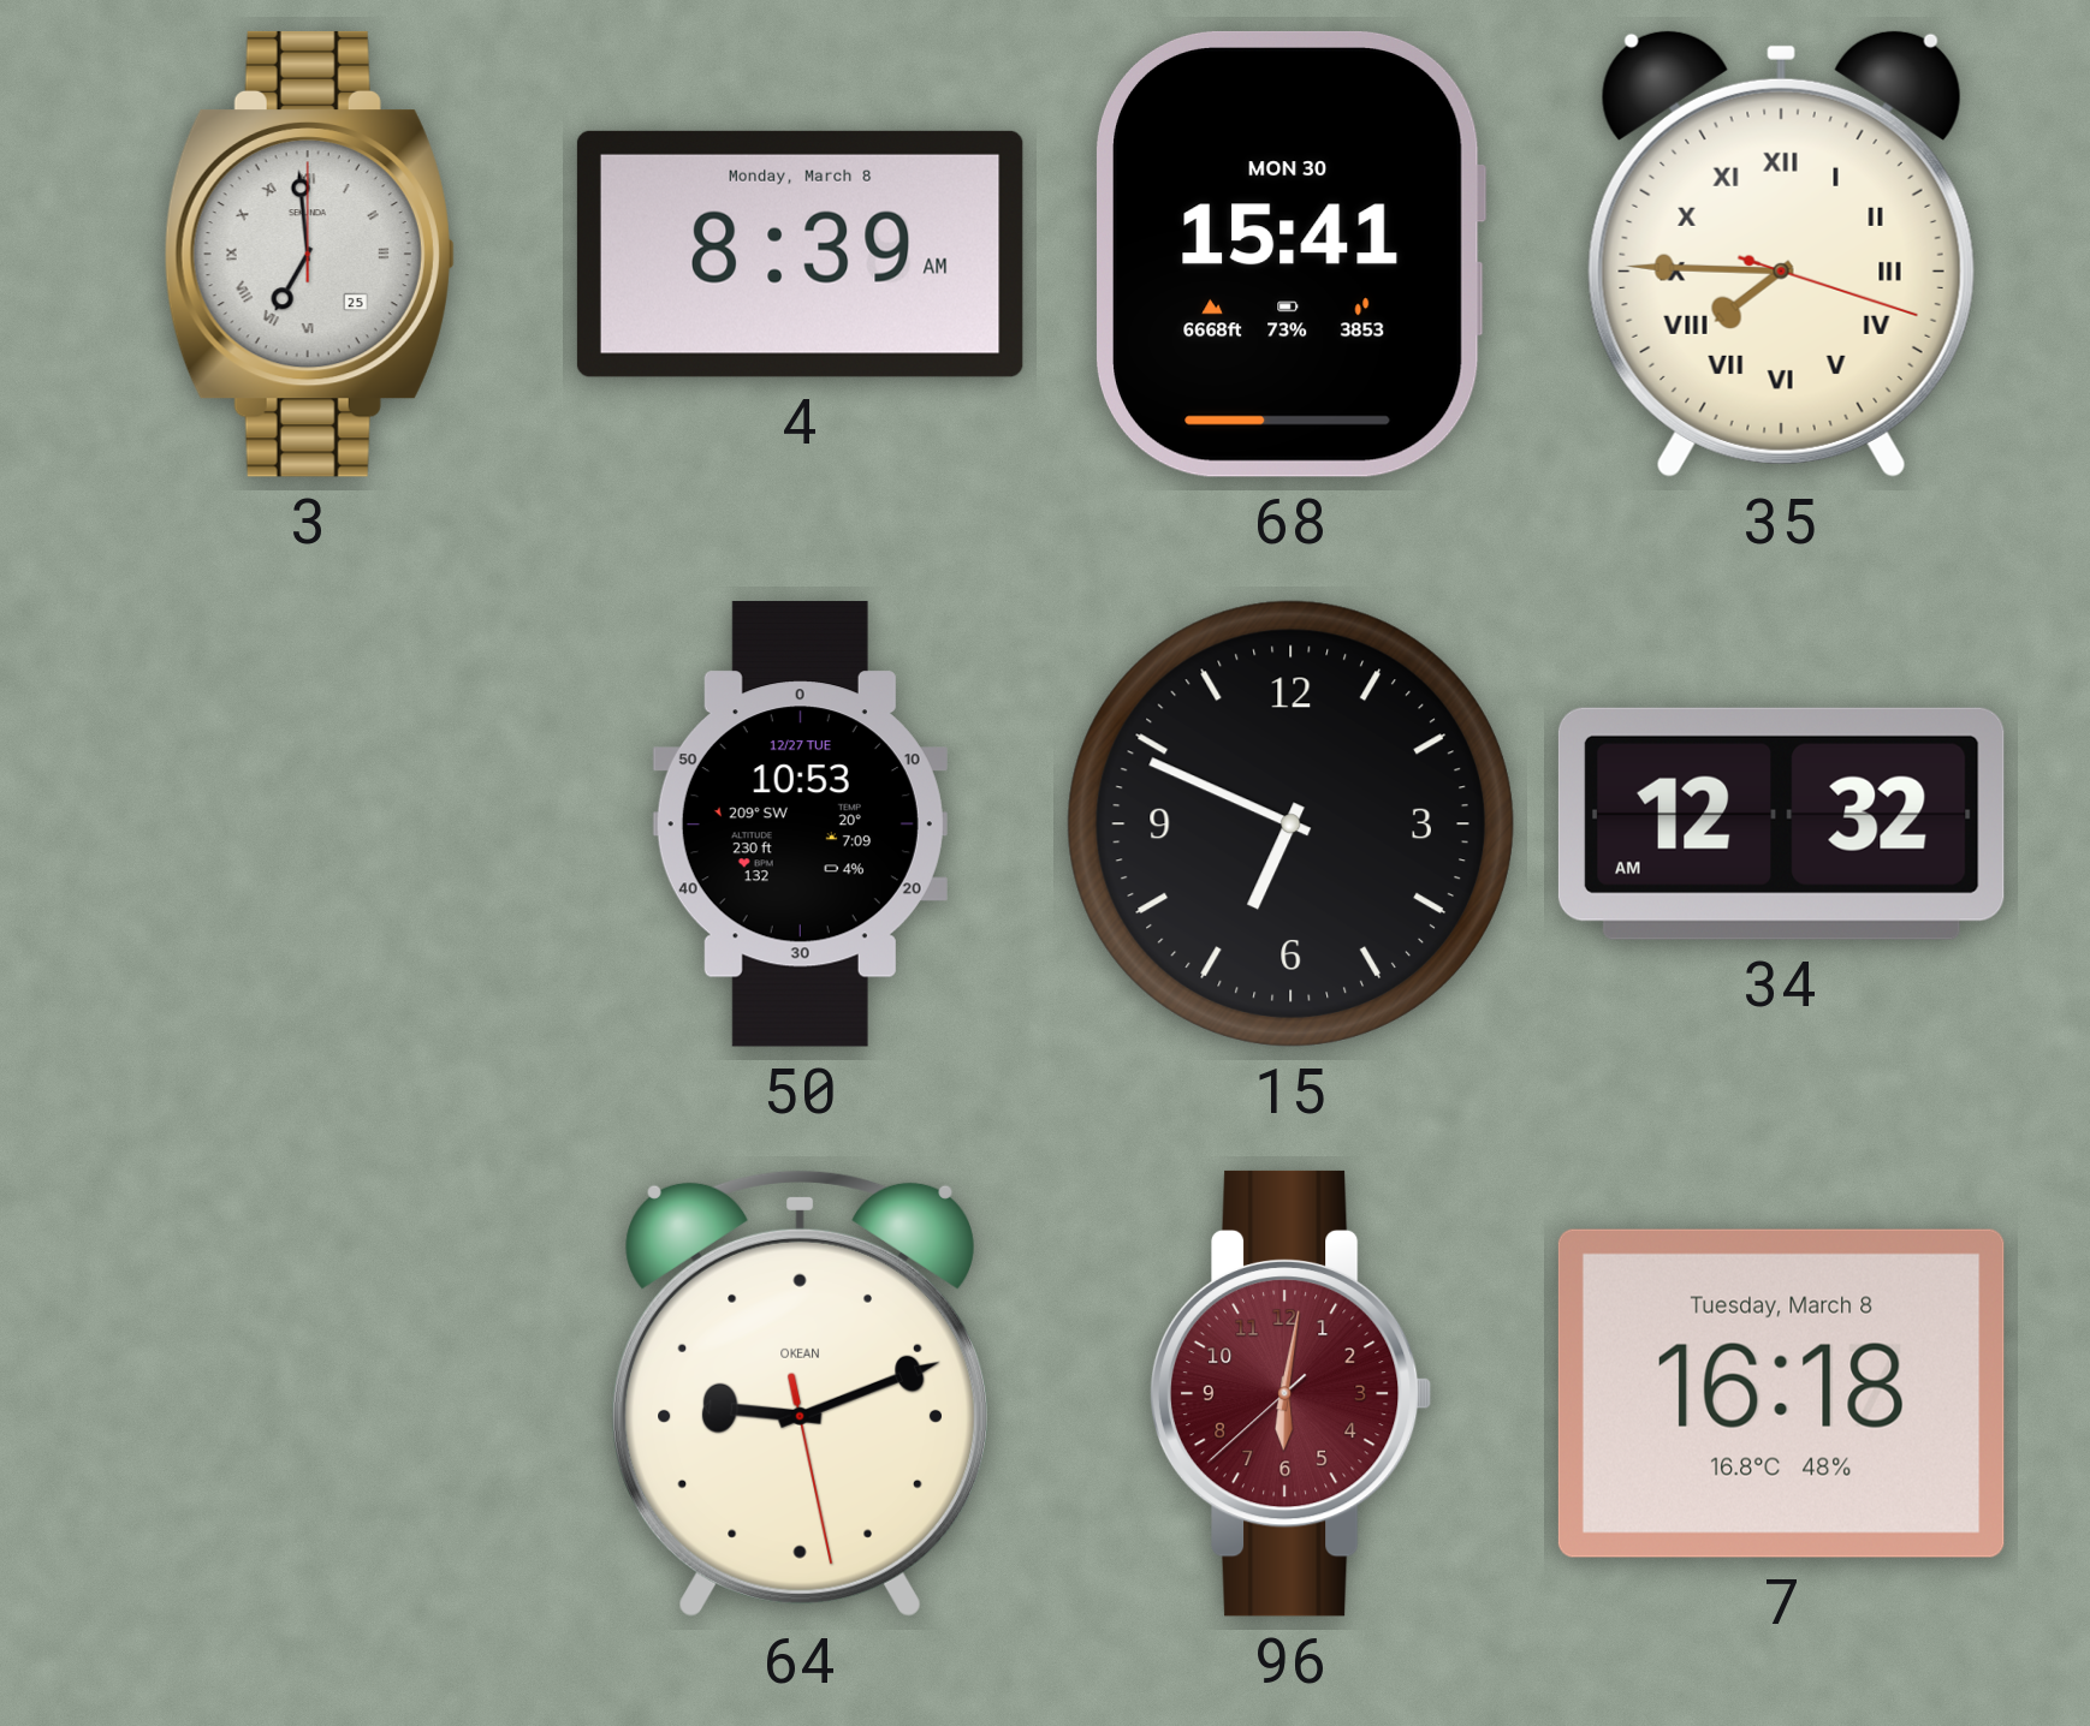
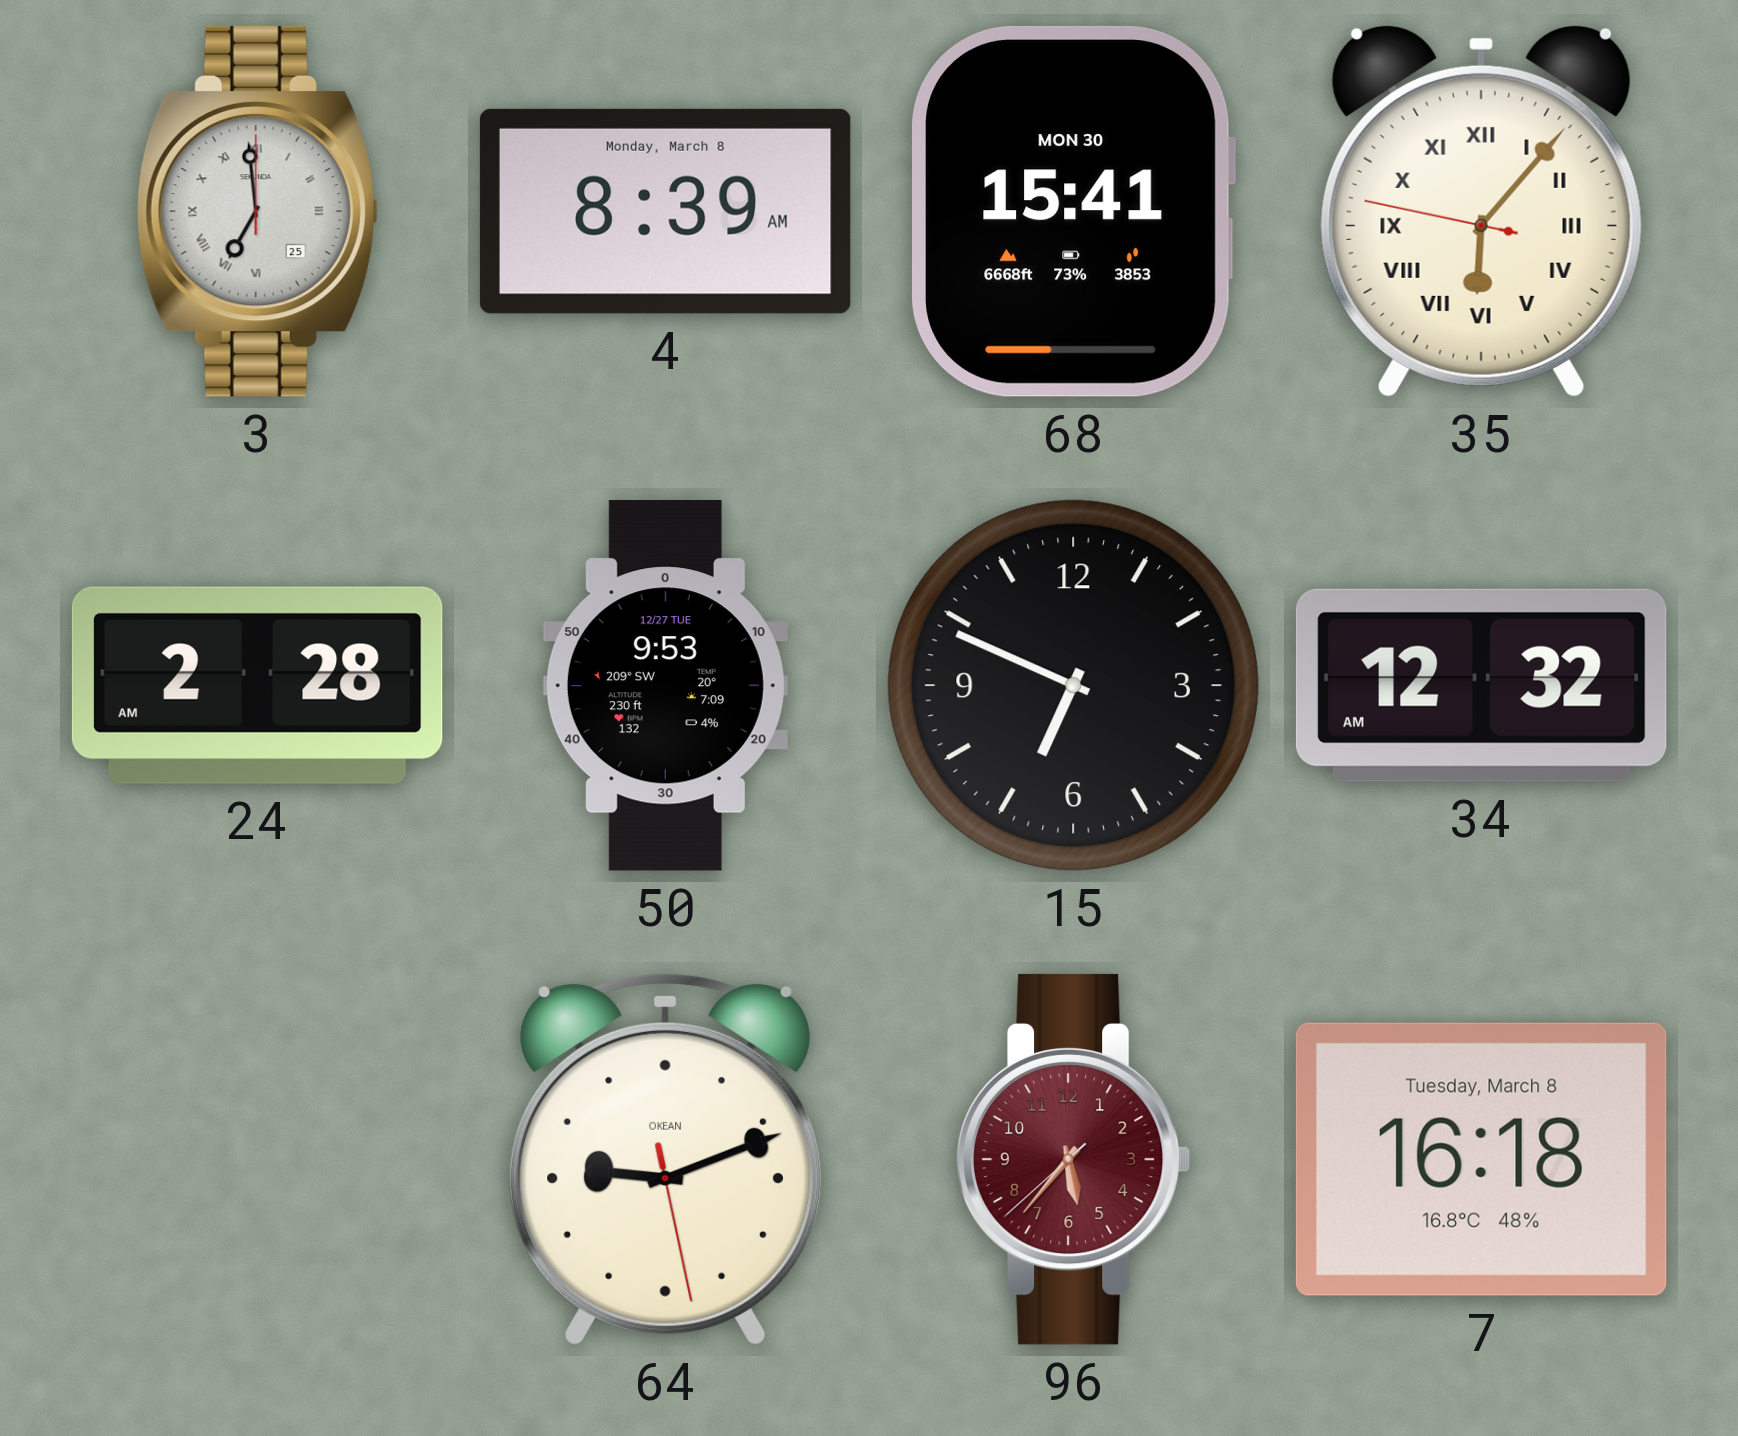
35: 7:45 -> 6:06
24: none -> 2:28
50: 10:53 -> 9:53
96: 6:01 -> 5:36
